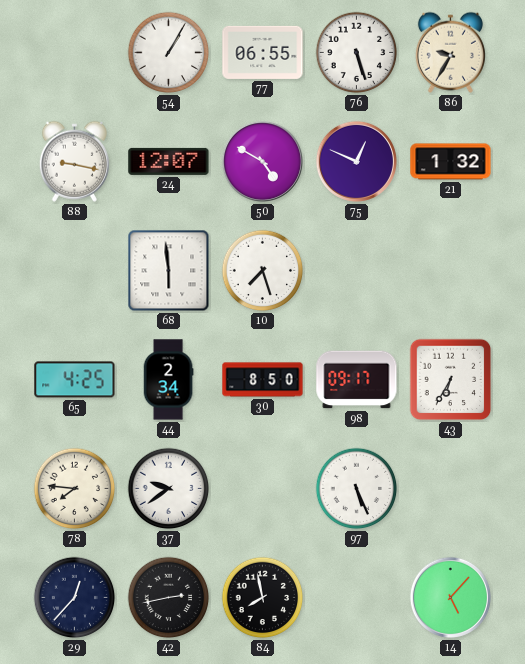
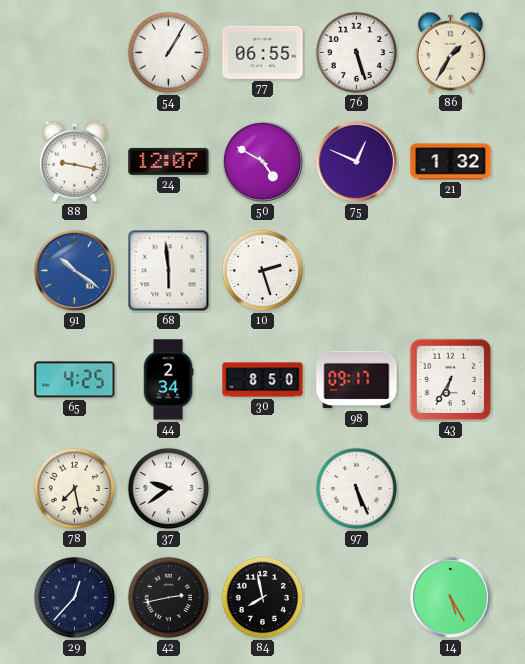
86: 9:35 -> 1:35
91: none -> 10:21
10: 7:27 -> 2:27
78: 7:46 -> 7:28
14: 5:07 -> 5:25
